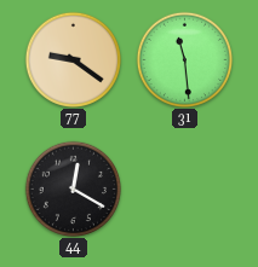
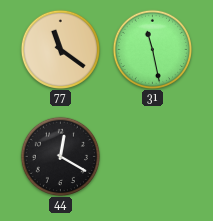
77: 9:21 -> 11:21
31: 11:29 -> 11:28
